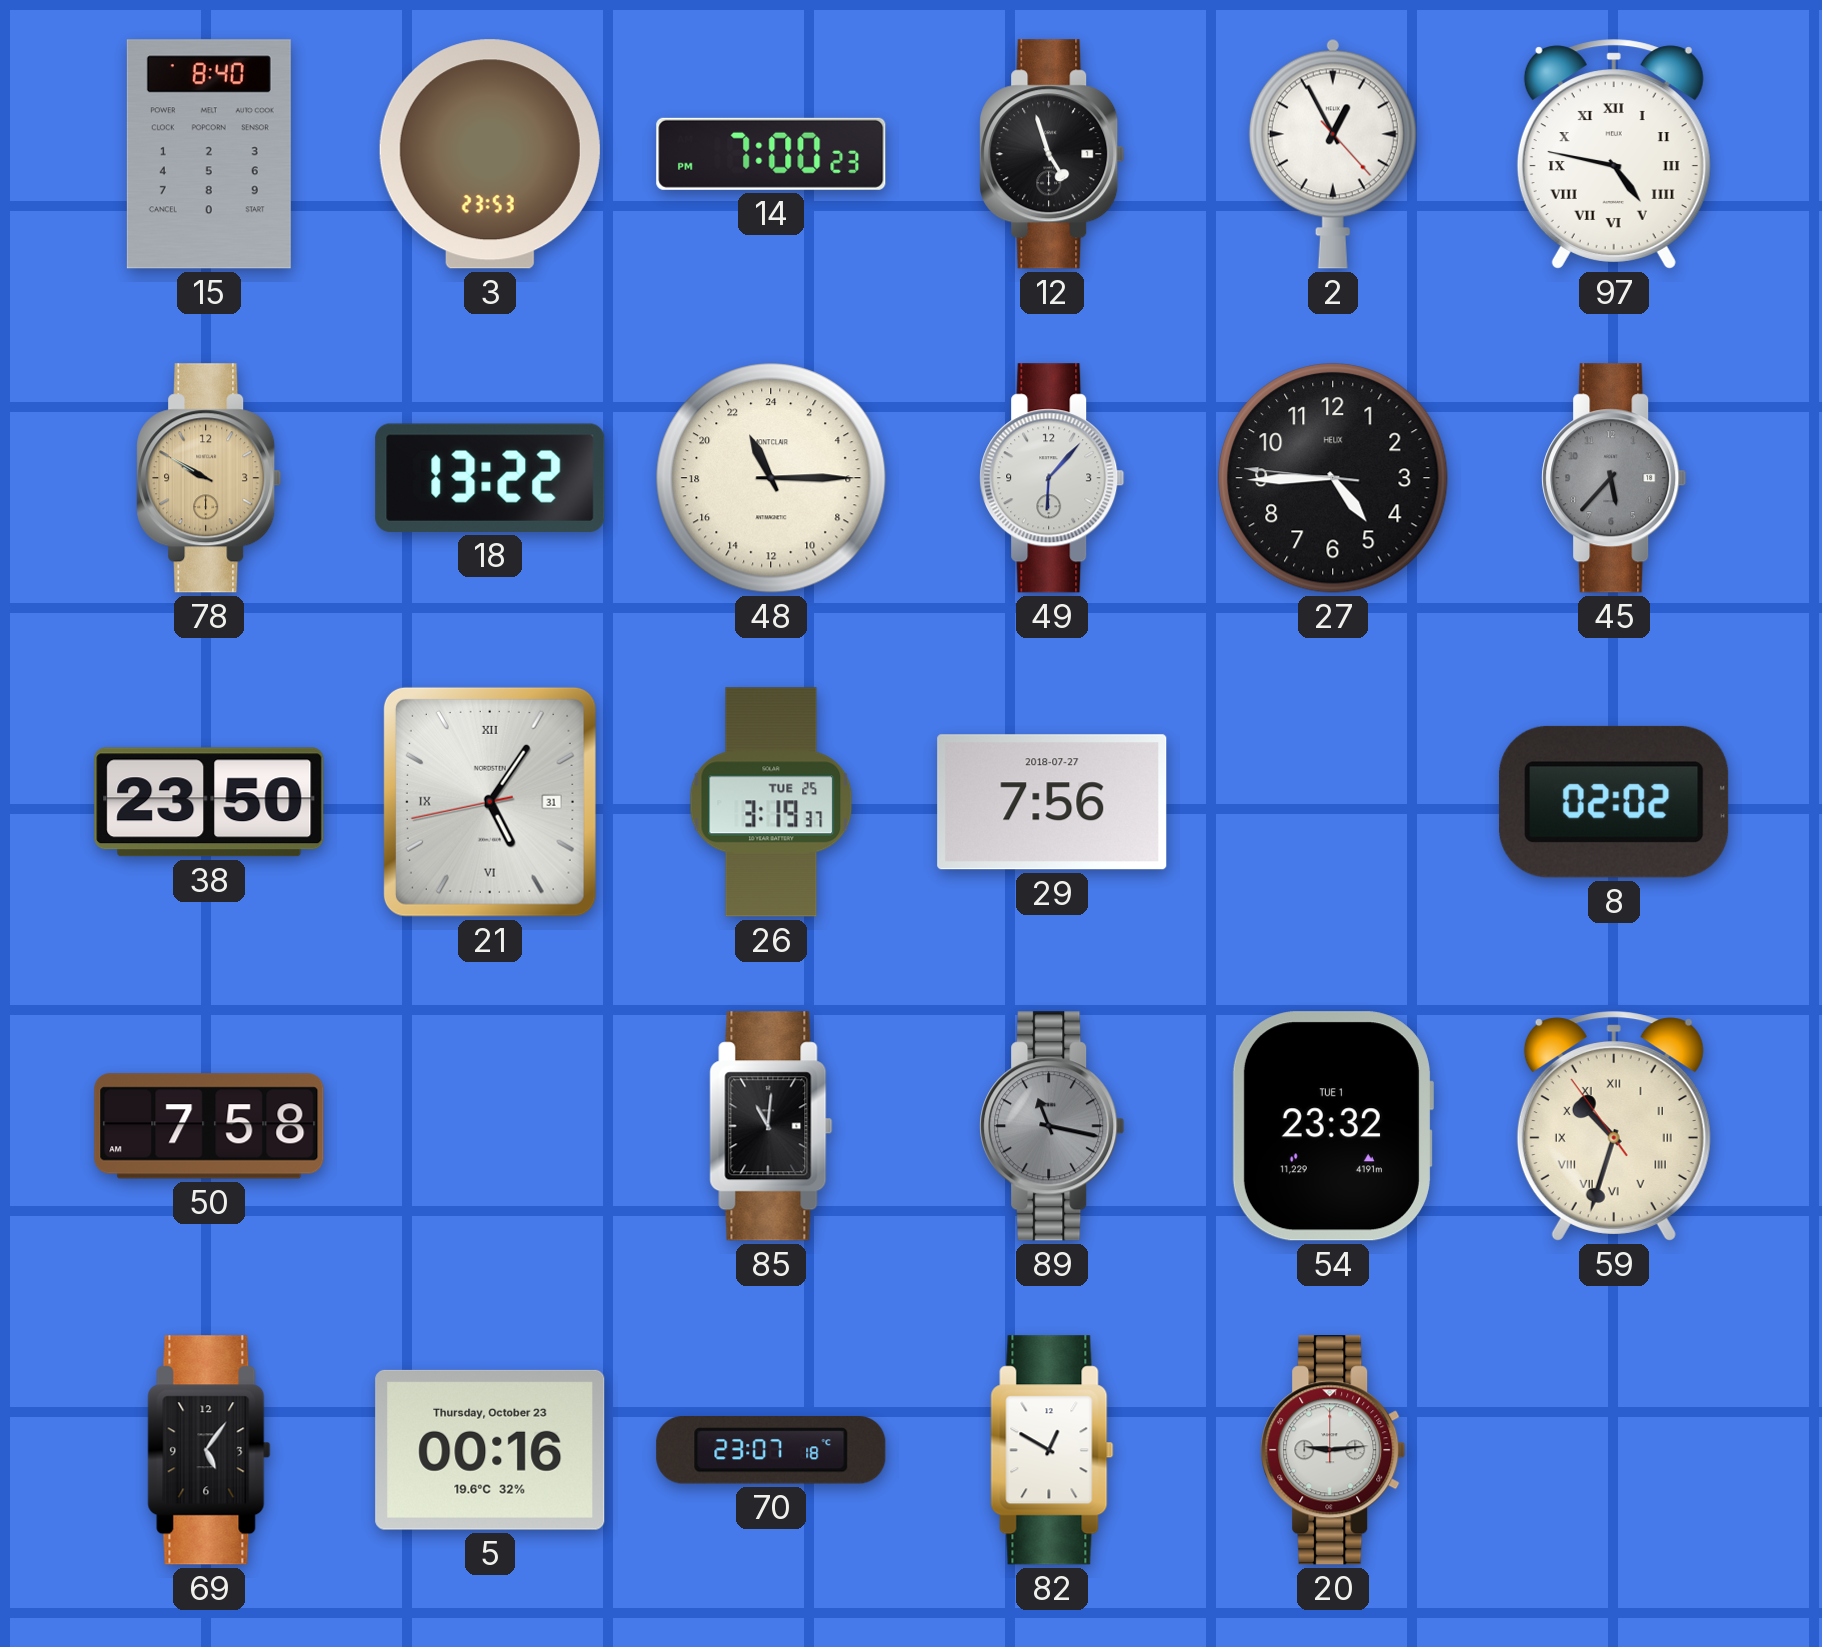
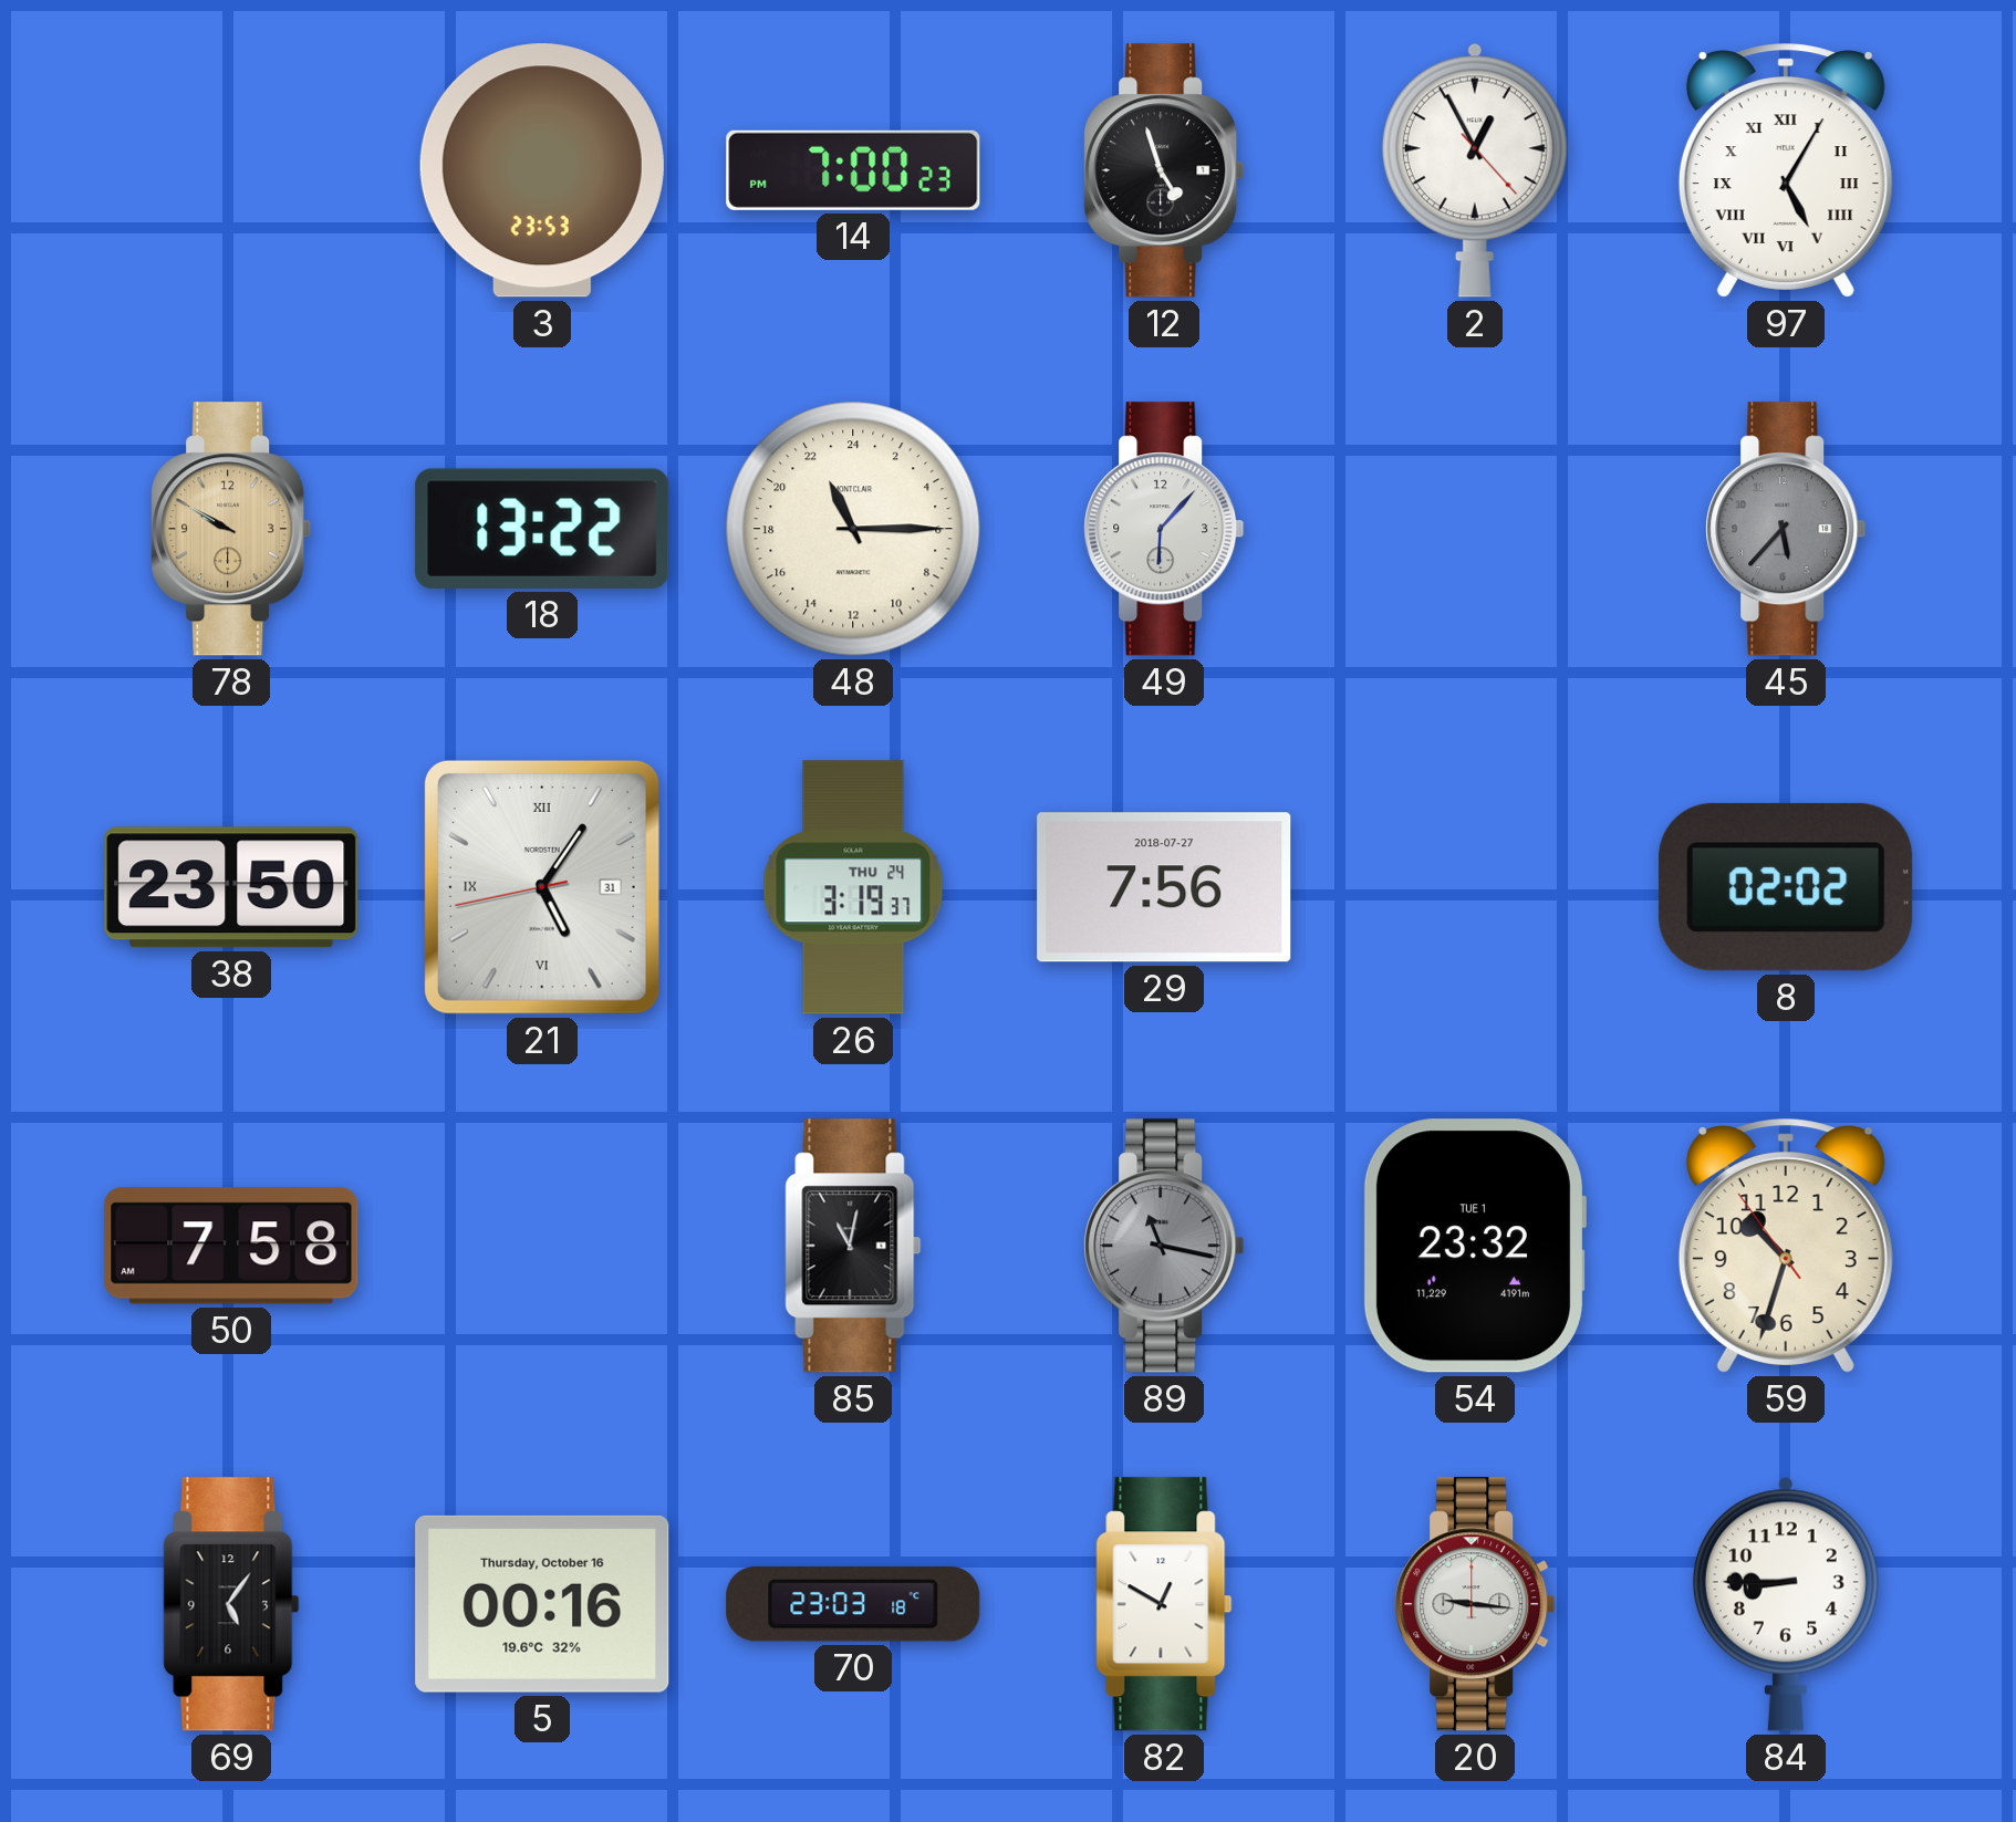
15: 8:40 -> none
97: 4:47 -> 5:05
27: 4:44 -> none
26 date: TUE 25 -> THU 24
85: 11:01 -> 11:02
59 numerals: Roman -> Arabic
5 date: Thursday, October 23 -> Thursday, October 16
70: 23:07 -> 23:03
20: 9:14 -> 9:16
84: none -> 8:45
